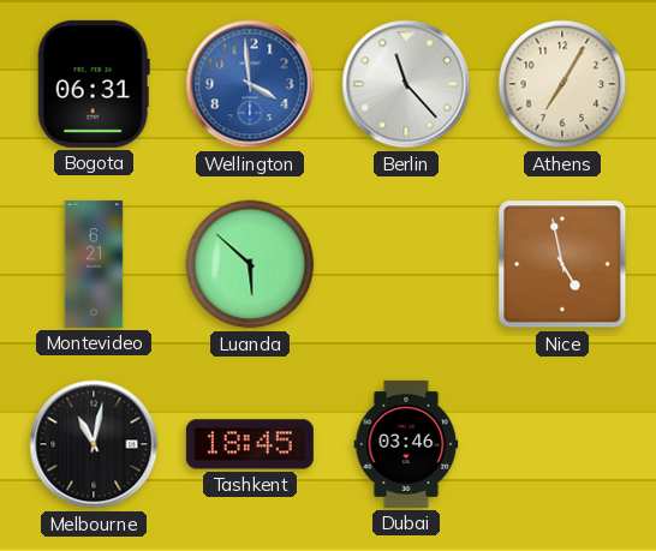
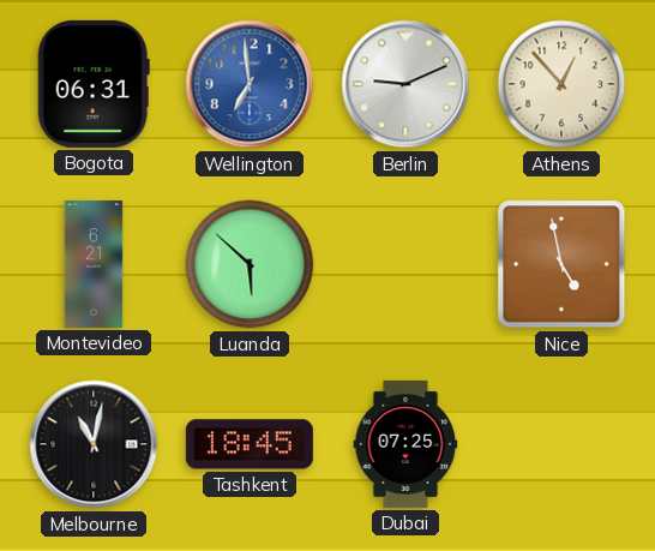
Wellington: 3:59 -> 6:59
Berlin: 11:23 -> 9:11
Athens: 7:05 -> 12:53
Dubai: 03:46 -> 07:25
